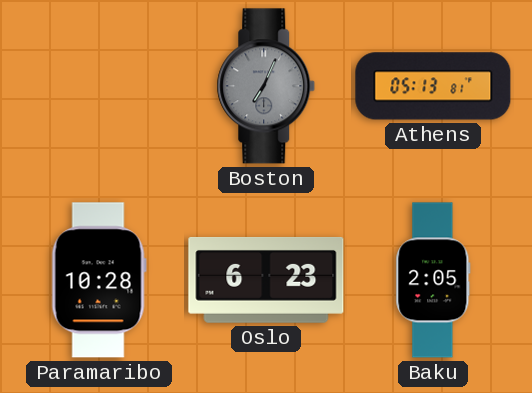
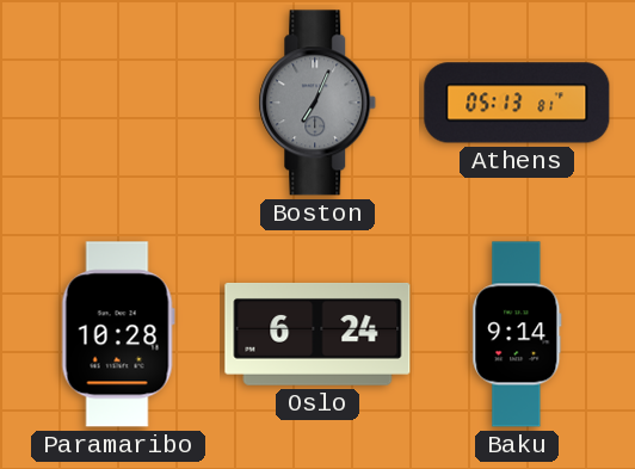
Oslo: 6:23 -> 6:24
Baku: 2:05 -> 9:14
